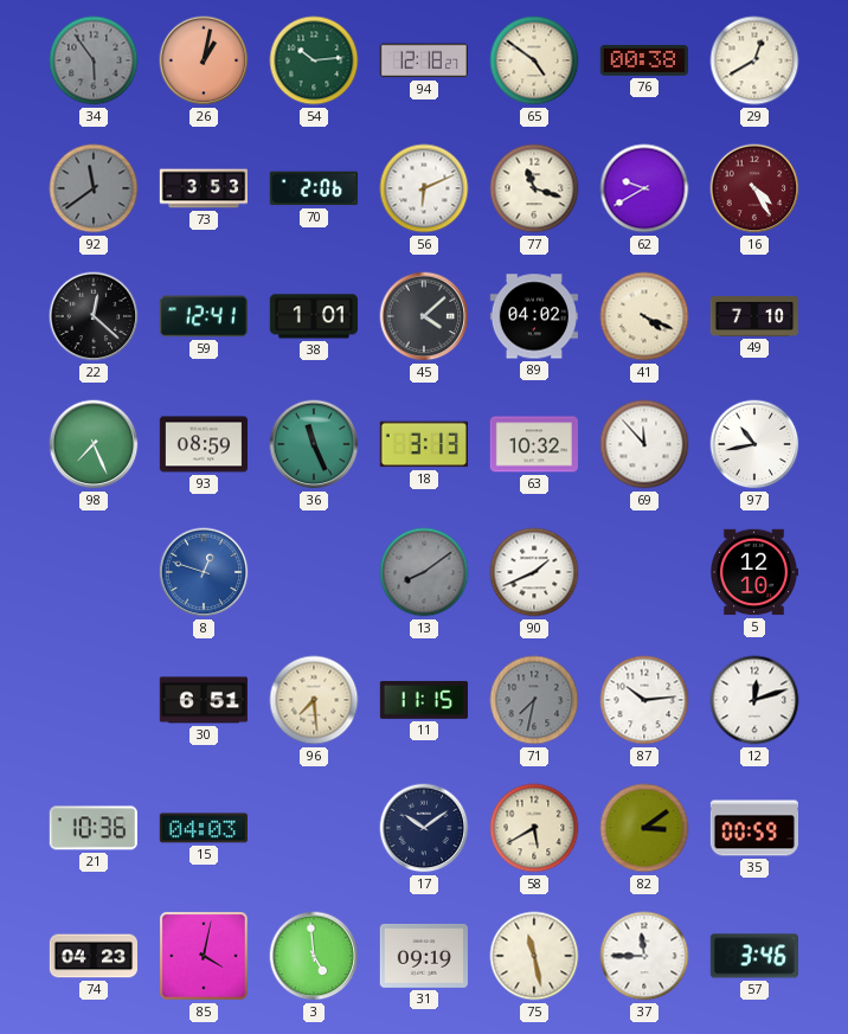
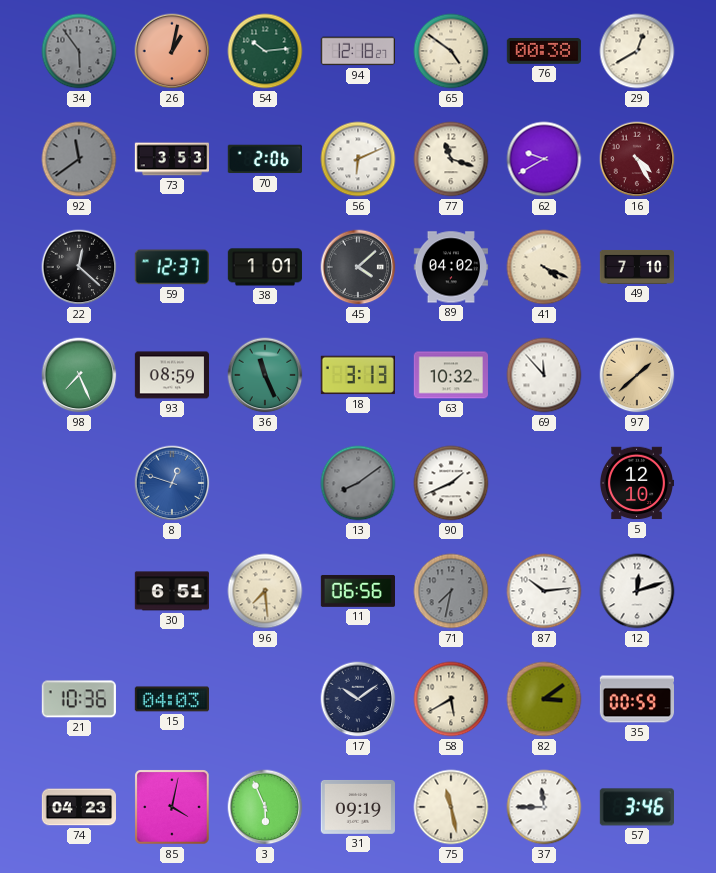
59: 12:41 -> 12:37
97: 10:43 -> 1:38
97 dial: white -> champagne
11: 11:15 -> 06:56
3: 4:59 -> 5:56
